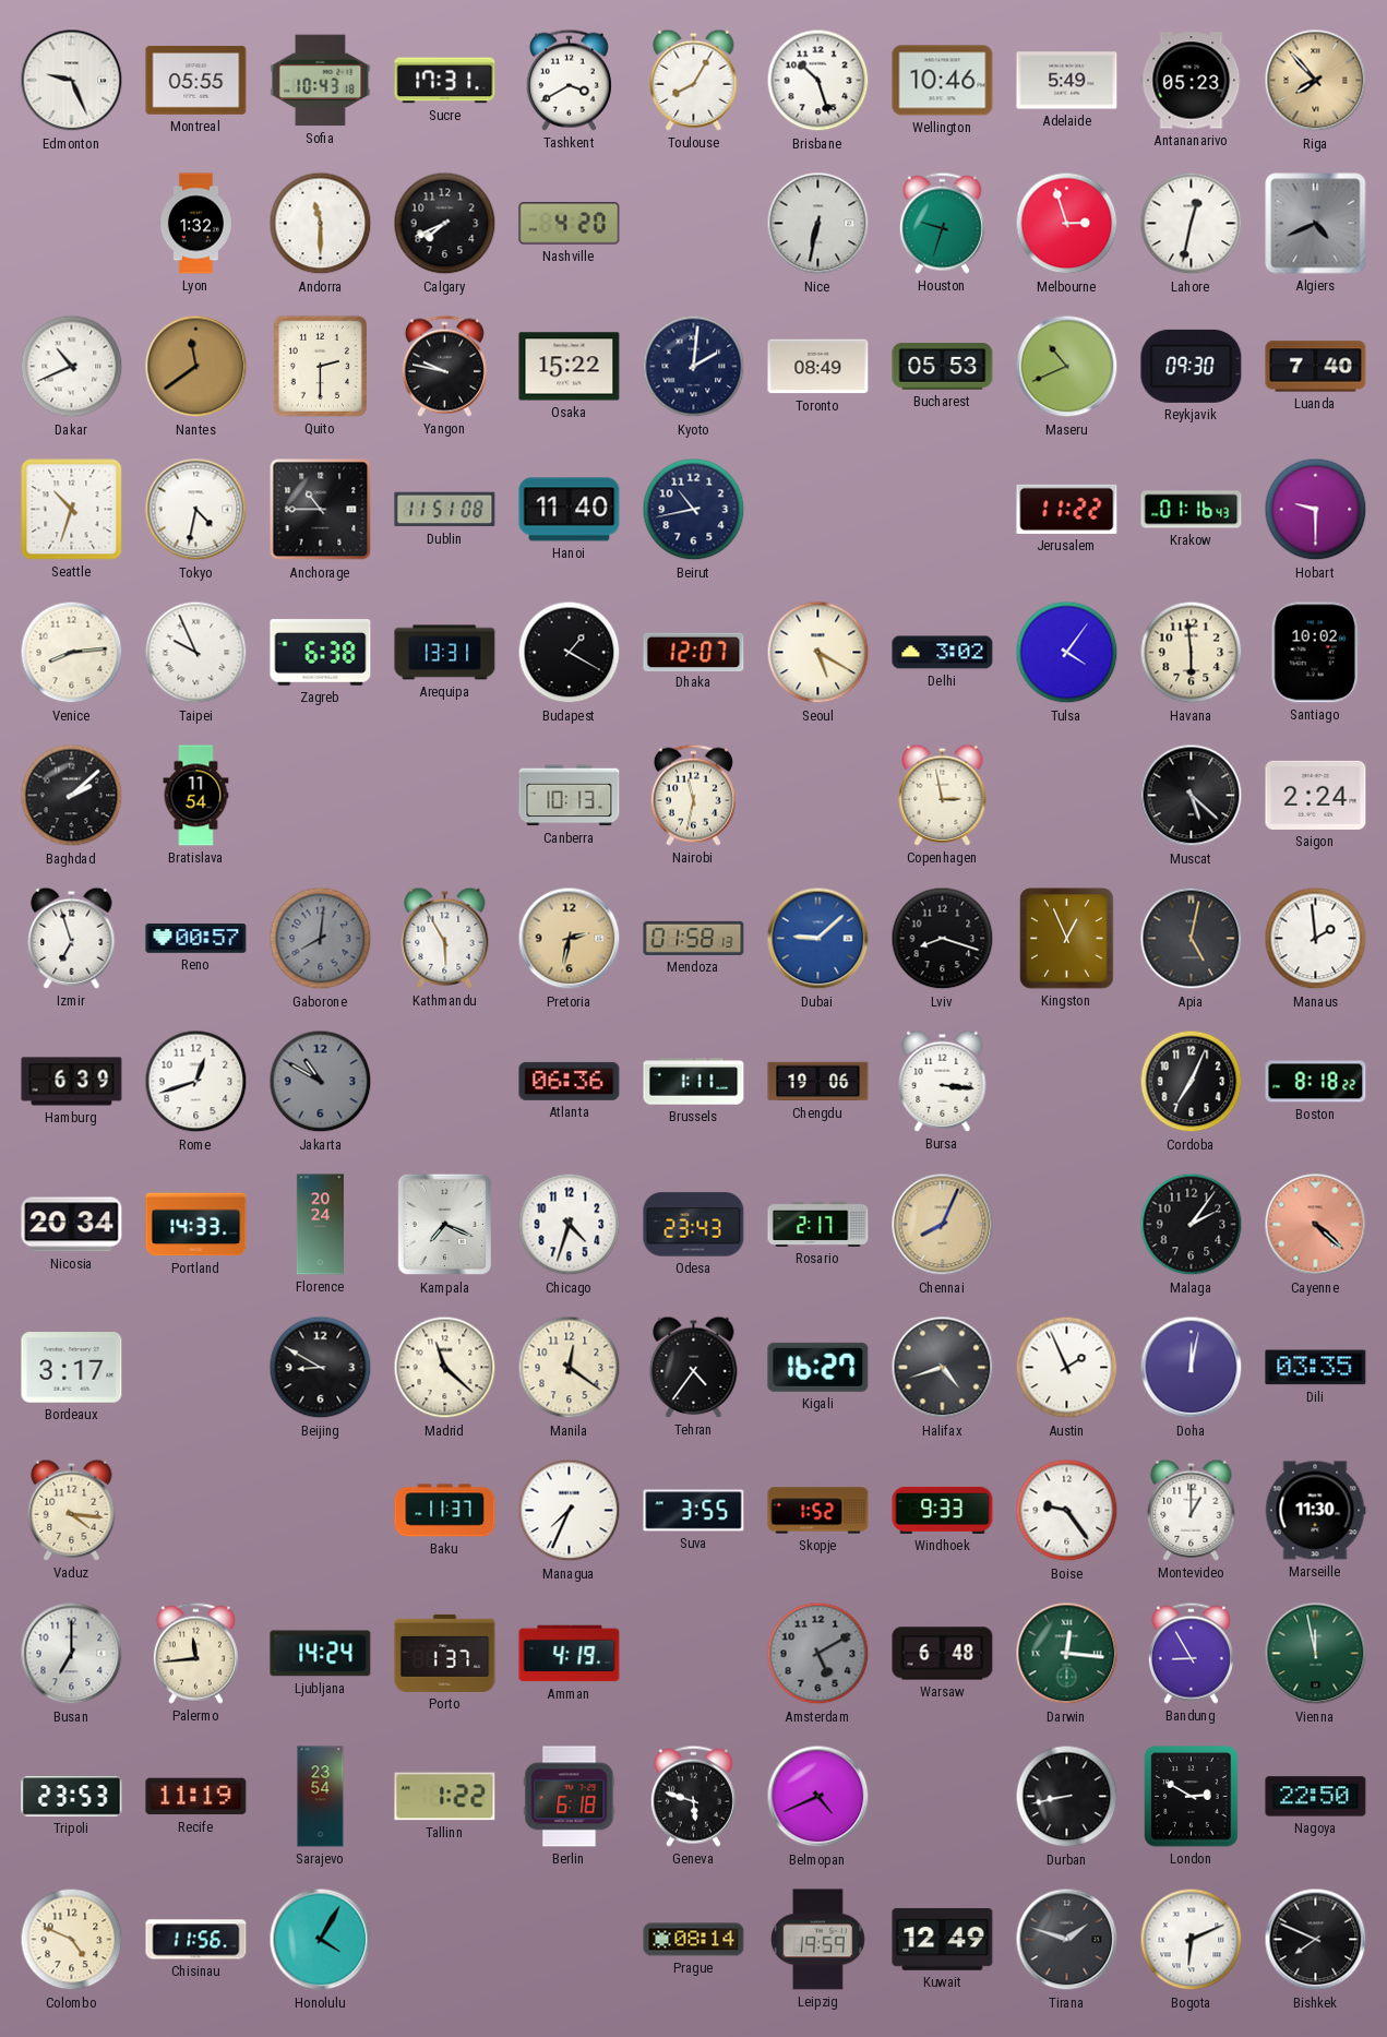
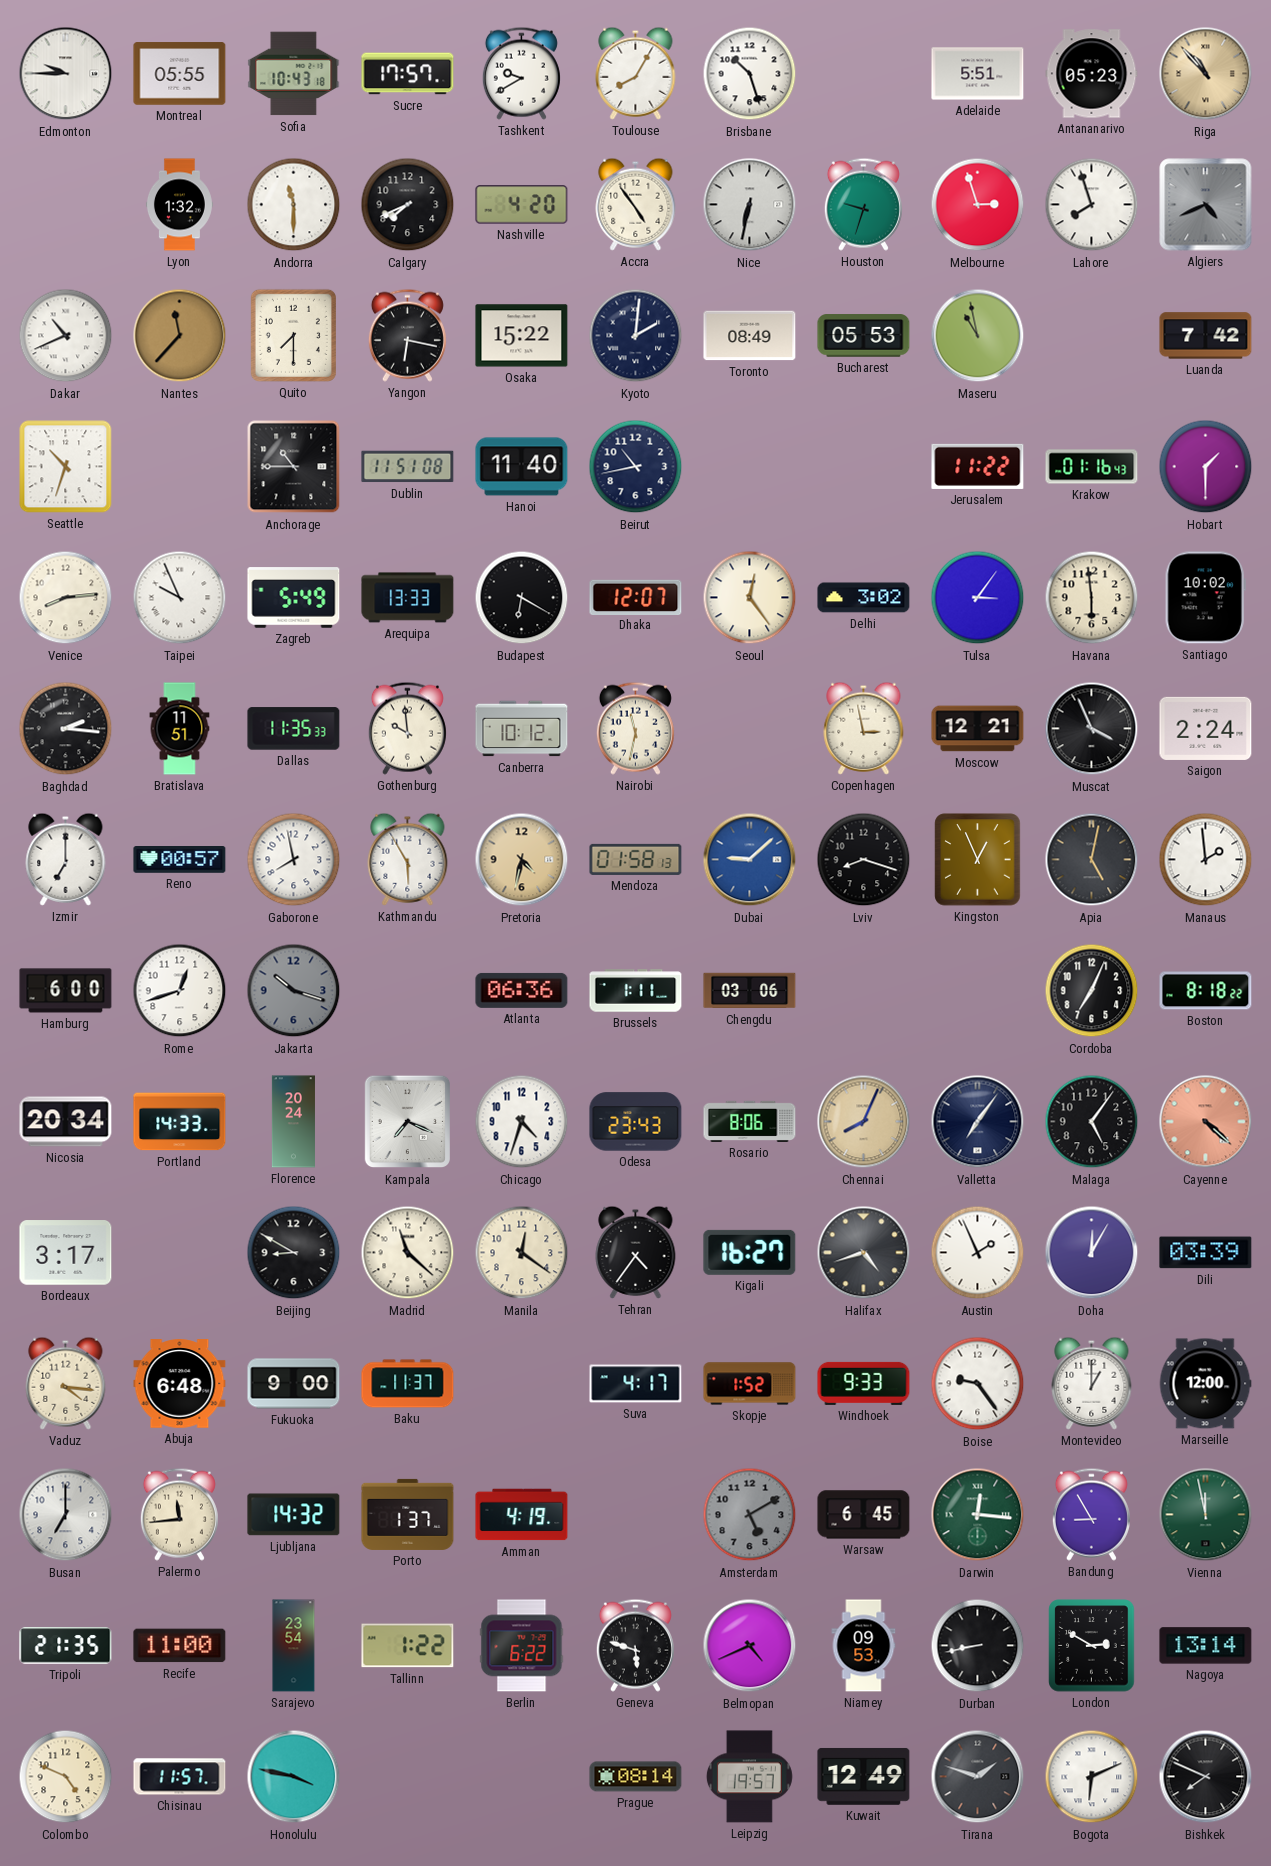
Edmonton: 9:26 -> 9:45
Sucre: 17:31 -> 17:57
Tashkent: 3:40 -> 9:40
Wellington: 10:46 -> none
Adelaide: 5:49 -> 5:51
Riga: 7:53 -> 10:53
Accra: none -> 4:54
Lahore: 12:32 -> 7:57
Nantes: 11:39 -> 11:37
Quito: 2:30 -> 7:30
Yangon: 9:47 -> 6:17
Maseru: 10:41 -> 10:58
Reykjavik: 09:30 -> none
Luanda: 7:40 -> 7:42
Tokyo: 4:32 -> none
Hobart: 9:30 -> 1:30
Zagreb: 6:38 -> 5:49
Arequipa: 13:31 -> 13:33
Budapest: 1:20 -> 6:20
Seoul: 5:20 -> 12:24
Tulsa: 4:06 -> 3:06
Baghdad: 2:08 -> 2:16
Bratislava: 11:54 -> 11:51
Dallas: none -> 11:35
Gothenburg: none -> 9:59
Canberra: 10:13 -> 10:12
Moscow: none -> 12:21
Muscat: 5:22 -> 3:56
Izmir: 6:57 -> 7:00
Gaborone: 8:01 -> 7:58
Gaborone dial: grey -> white
Pretoria: 2:32 -> 4:32
Hamburg: 6:39 -> 6:00
Jakarta: 10:50 -> 10:18
Chengdu: 19:06 -> 03:06
Bursa: 3:16 -> none
Rosario: 2:17 -> 8:06
Valletta: none -> 7:06
Malaga: 2:06 -> 5:06
Doha: 12:02 -> 12:05
Dili: 03:35 -> 03:39
Abuja: none -> 6:48
Fukuoka: none -> 9:00
Managua: 7:34 -> none
Suva: 3:55 -> 4:17
Marseille: 11:30 -> 12:00
Ljubljana: 14:24 -> 14:32
Warsaw: 6:48 -> 6:45
Tripoli: 23:53 -> 21:35
Recife: 11:19 -> 11:00
Berlin: 6:18 -> 6:22
Niamey: none -> 09:53
Nagoya: 22:50 -> 13:14
Chisinau: 11:56 -> 11:57
Honolulu: 4:05 -> 3:47
Leipzig: 19:59 -> 19:57
